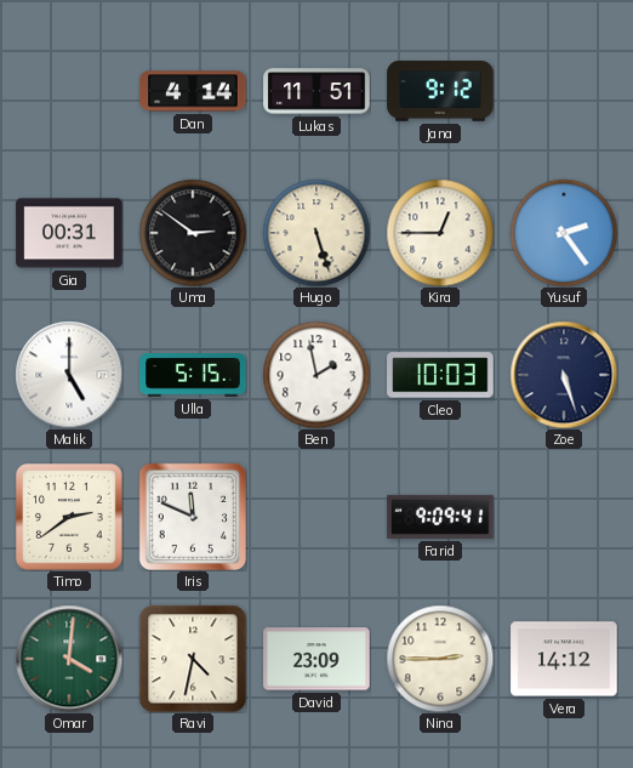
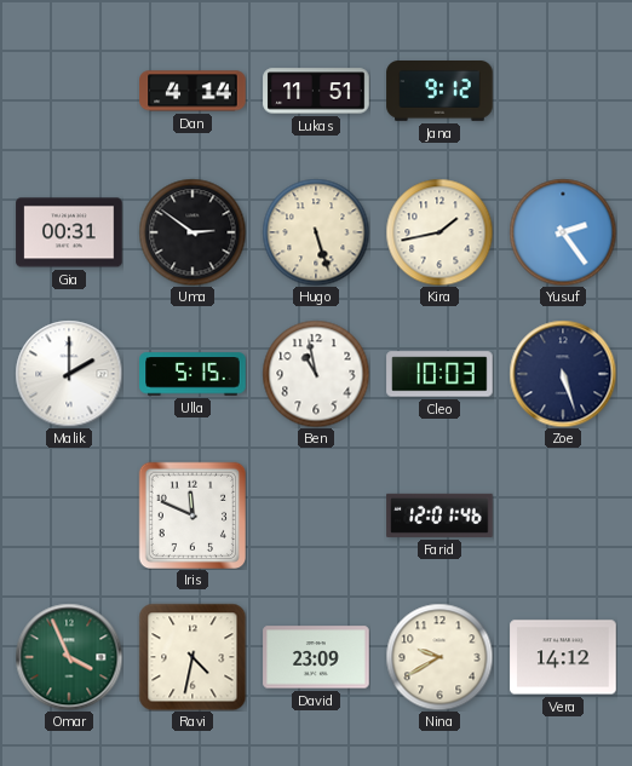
Kira: 12:45 -> 1:43
Malik: 5:00 -> 2:00
Ben: 1:58 -> 10:58
Timo: 2:39 -> none
Farid: 9:09 -> 12:01
Omar: 4:01 -> 3:56
Nina: 2:45 -> 9:40
